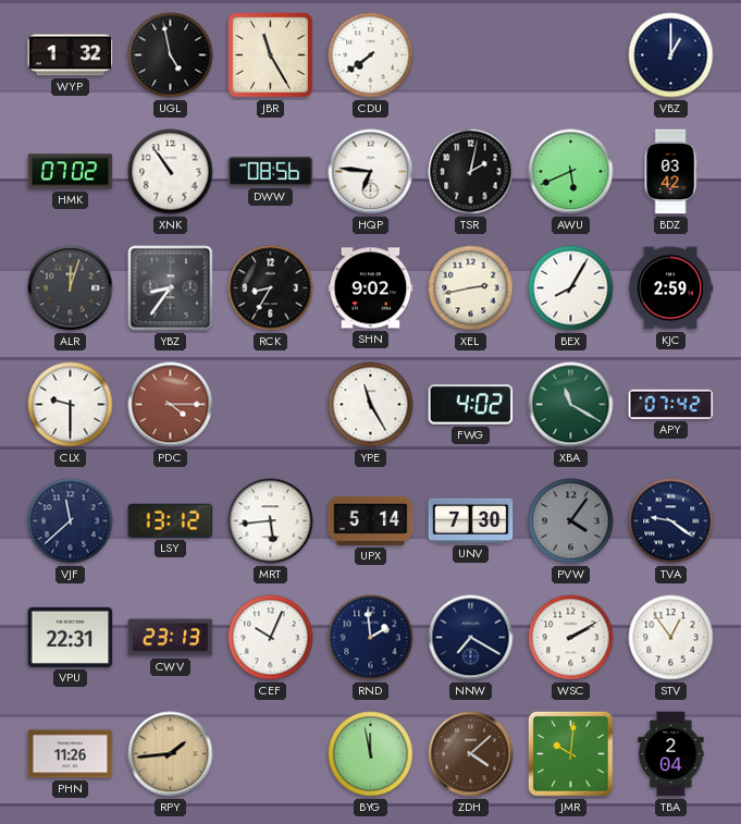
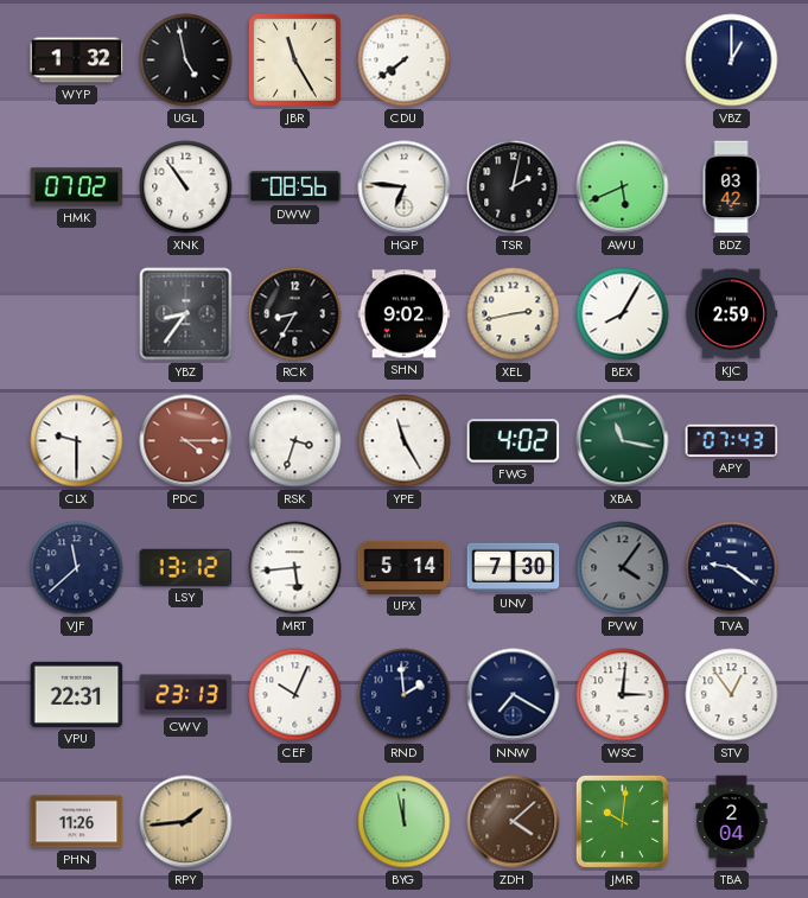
ALR: 12:03 -> none
RSK: none -> 3:33
XBA: 11:20 -> 11:17
APY: 07:42 -> 07:43
WSC: 2:10 -> 3:01
